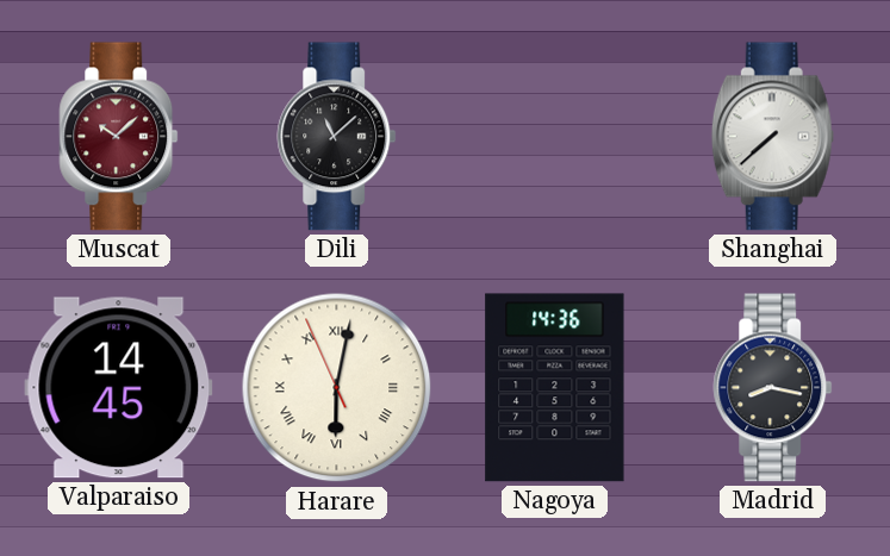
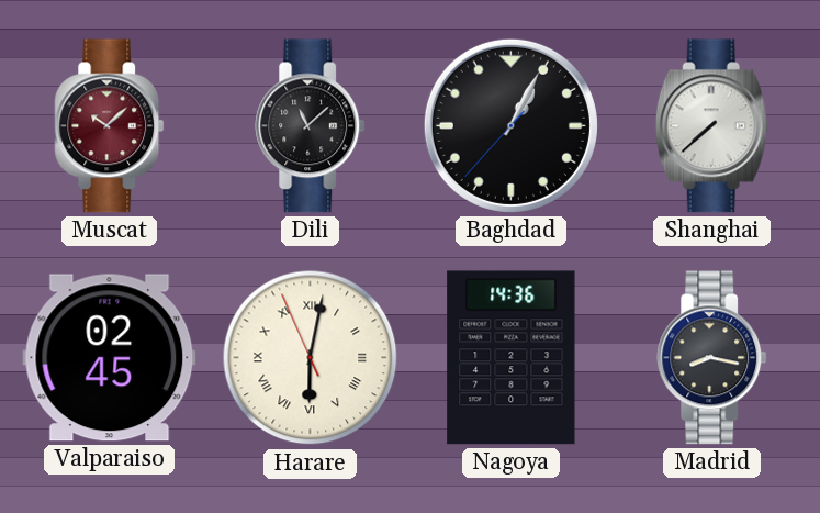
Baghdad: none -> 1:04
Valparaiso: 14:45 -> 02:45
